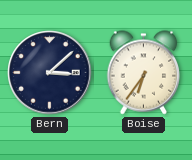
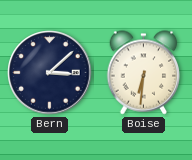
Boise: 6:36 -> 6:31
